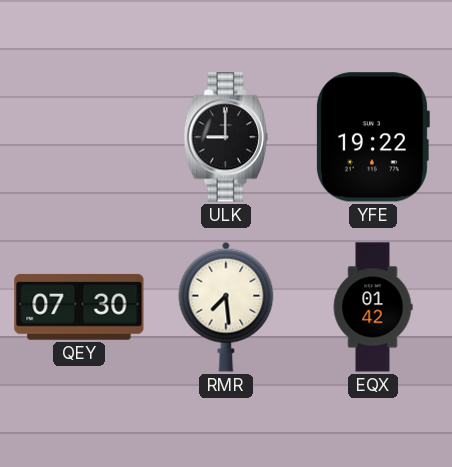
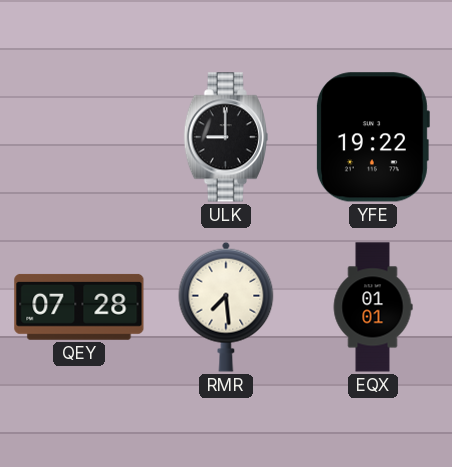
QEY: 07:30 -> 07:28
EQX: 01:42 -> 01:01
